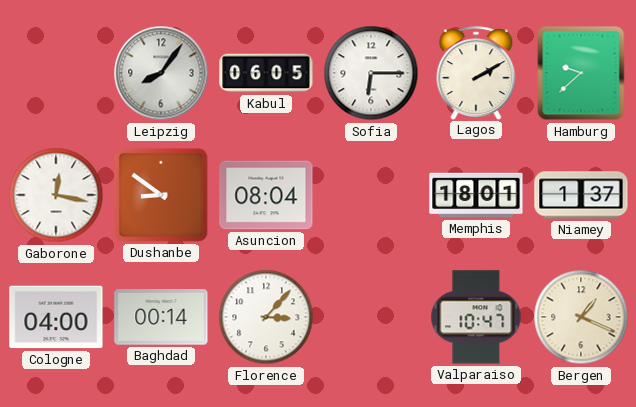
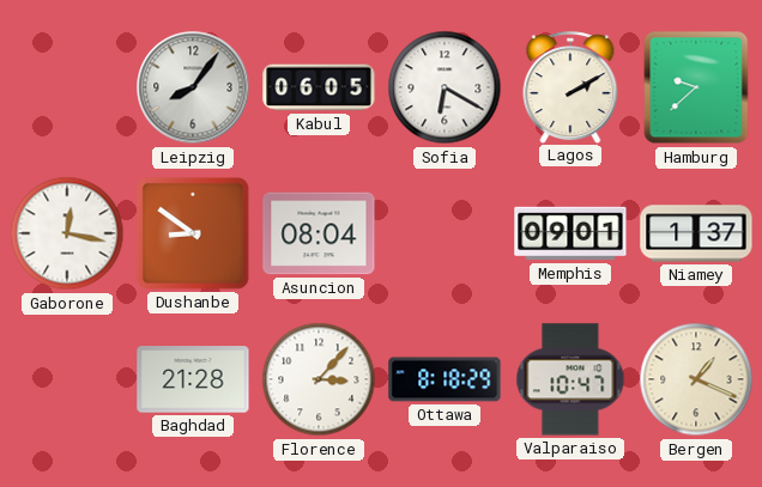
Sofia: 6:15 -> 6:20
Memphis: 18:01 -> 09:01
Cologne: 04:00 -> none
Baghdad: 00:14 -> 21:28
Ottawa: none -> 8:18
